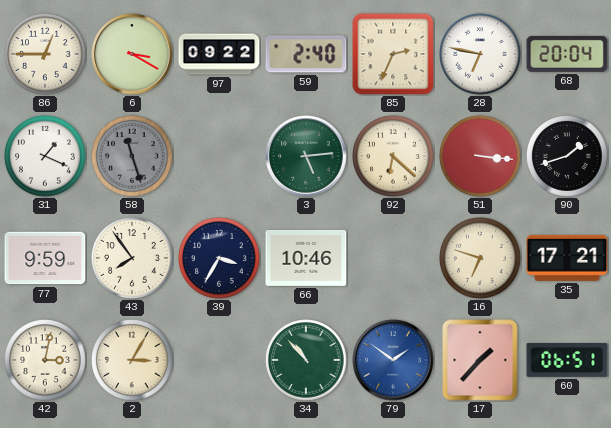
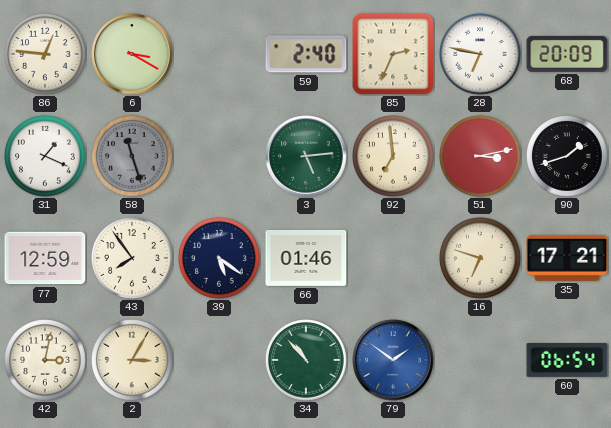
86: 12:45 -> 12:46
97: 09:22 -> none
68: 20:04 -> 20:09
92: 6:22 -> 6:59
51: 3:16 -> 3:13
77: 9:59 -> 12:59
39: 3:35 -> 5:21
66: 10:46 -> 01:46
17: 1:37 -> none
60: 06:51 -> 06:54
